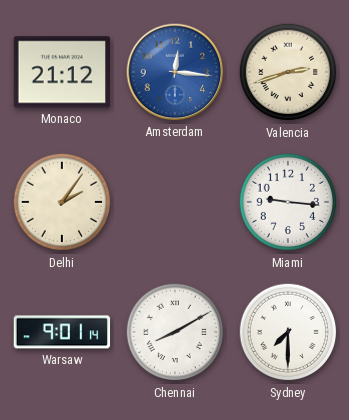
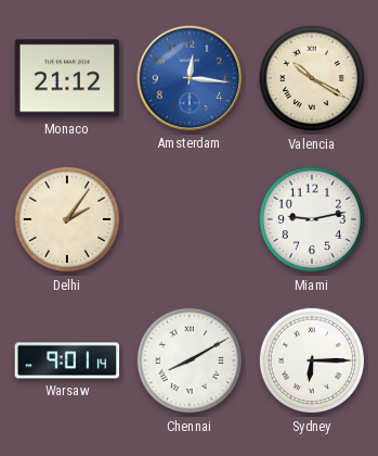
Valencia: 2:42 -> 10:20
Miami: 9:16 -> 9:13
Sydney: 7:30 -> 6:15
